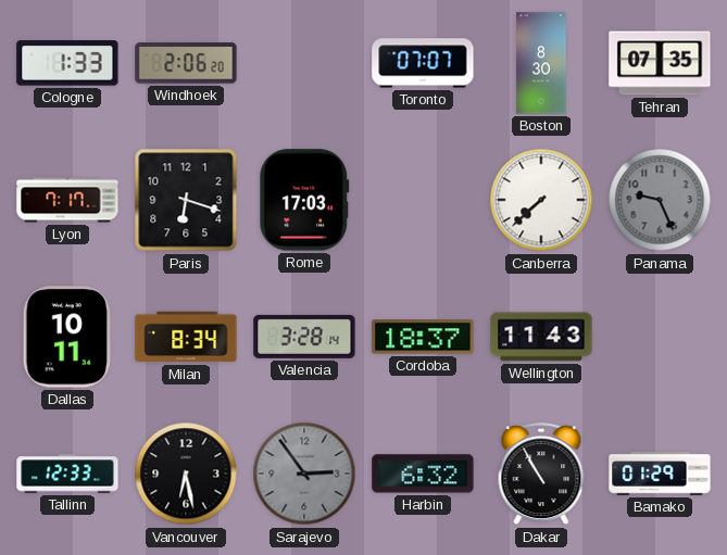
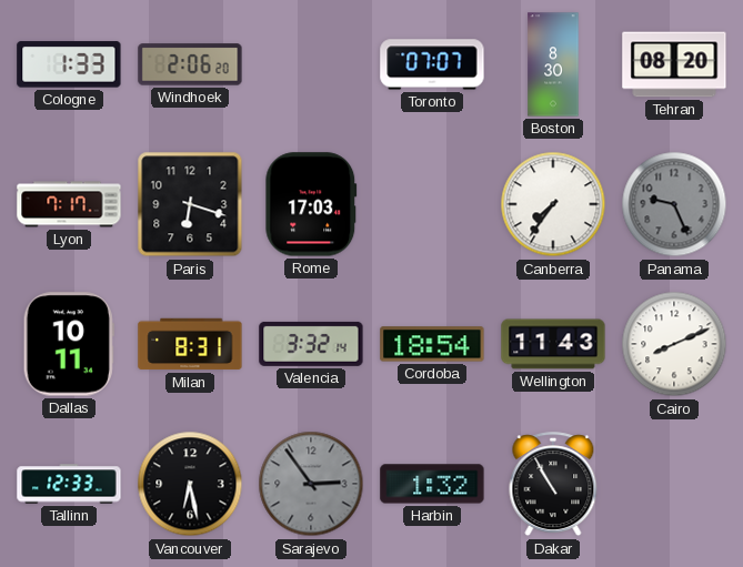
Tehran: 07:35 -> 08:20
Canberra: 7:38 -> 7:36
Milan: 8:34 -> 8:31
Valencia: 3:28 -> 3:32
Cordoba: 18:37 -> 18:54
Cairo: none -> 8:11
Harbin: 6:32 -> 1:32
Bamako: 01:29 -> none
